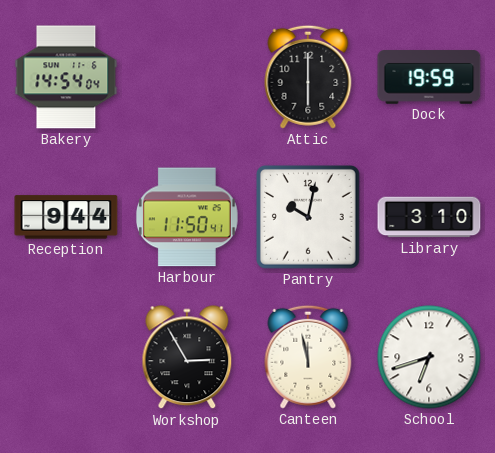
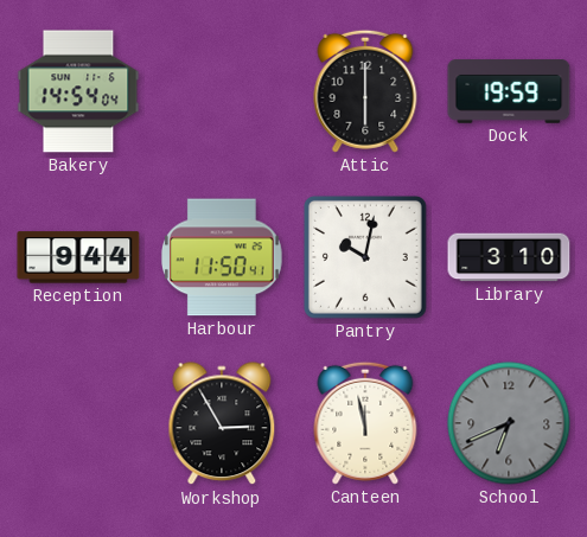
School: 6:42 -> 6:41
School dial: white -> grey
